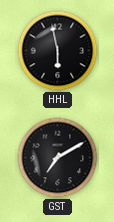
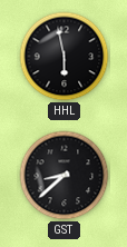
GST: 7:10 -> 8:38
